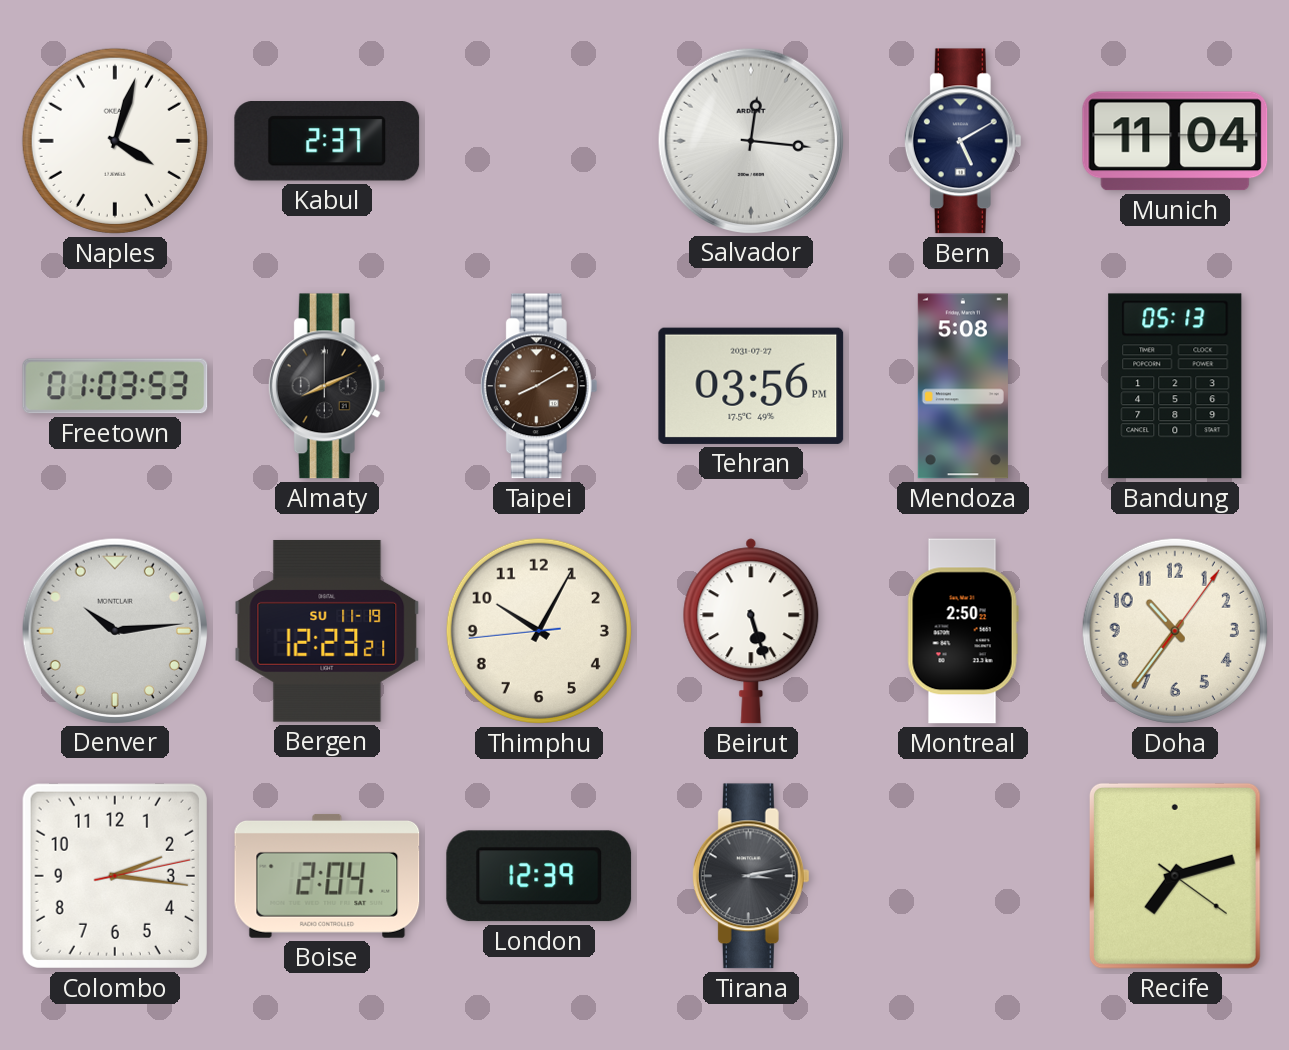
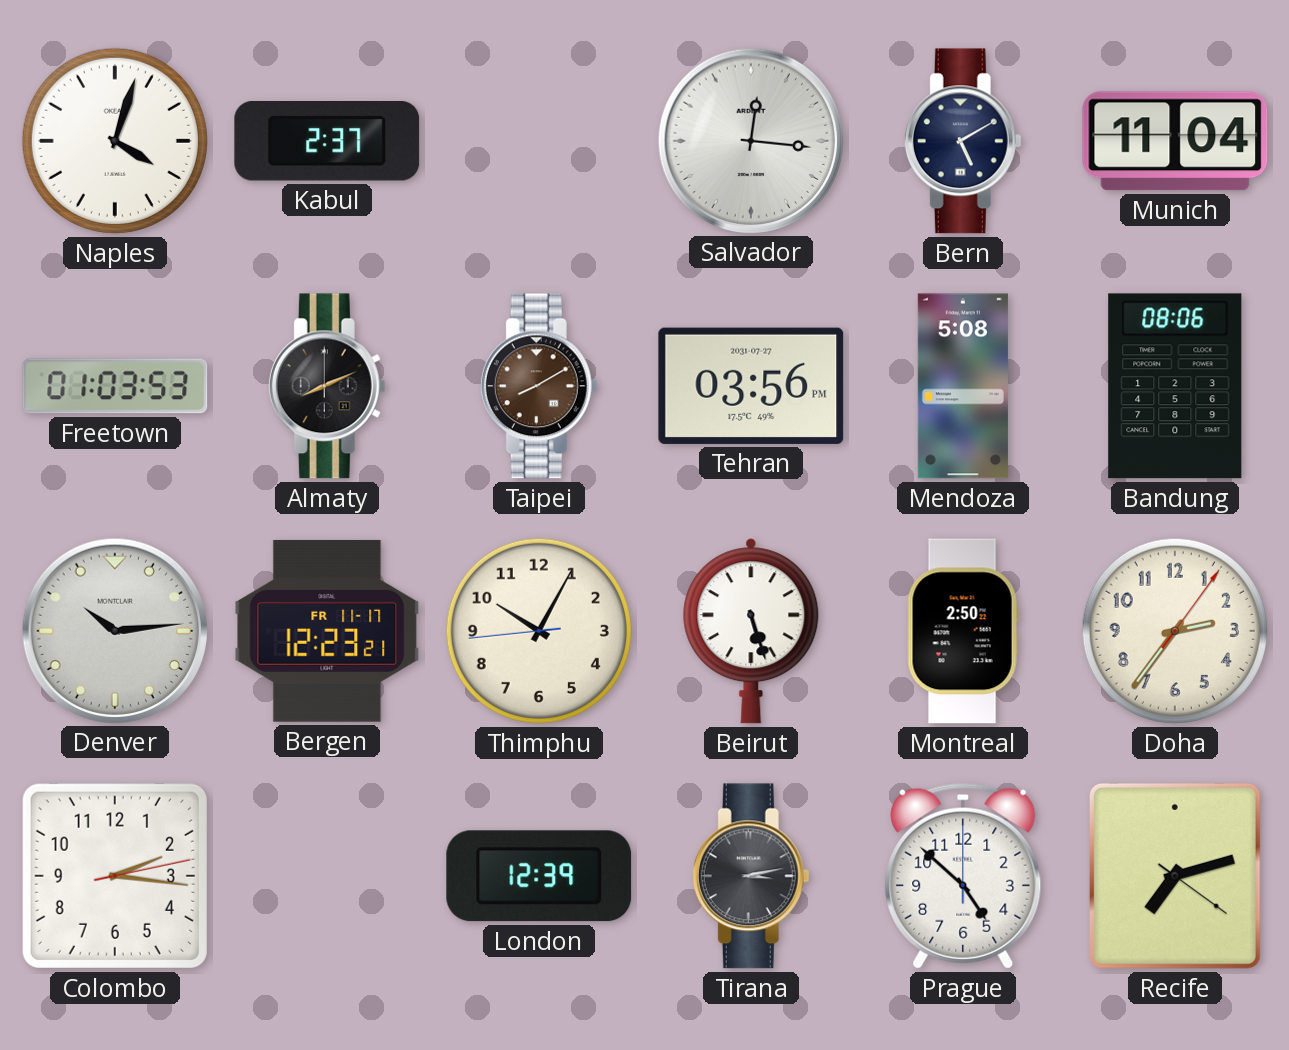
Bandung: 05:13 -> 08:06
Bergen date: SU 11-19 -> FR 11-17
Doha: 10:36 -> 2:36
Boise: 2:04 -> none
Prague: none -> 4:52
